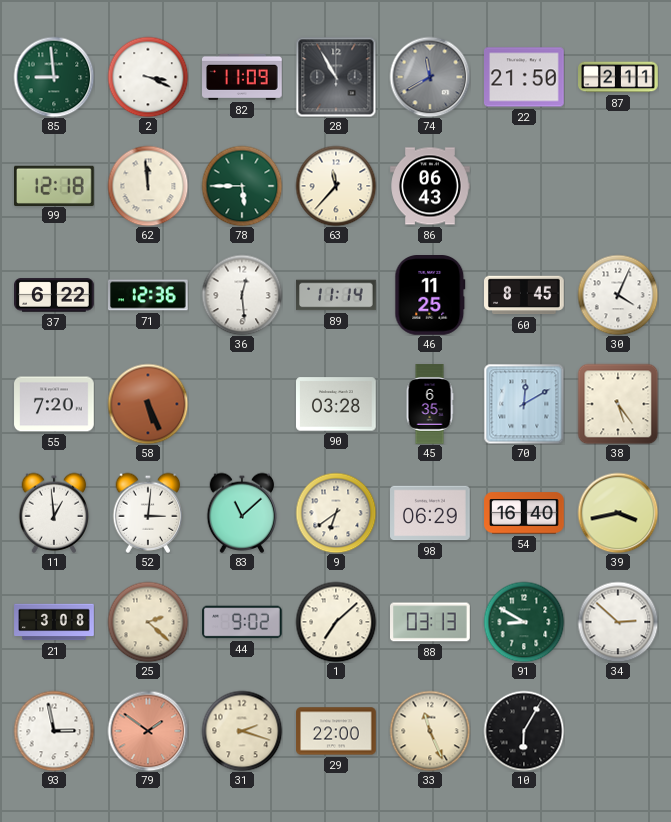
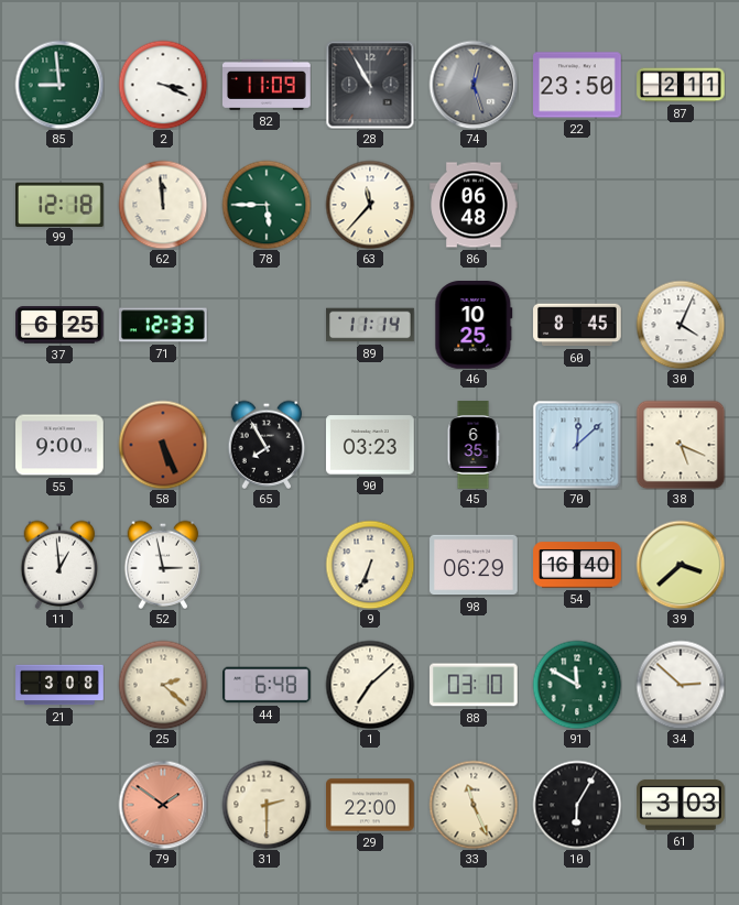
74: 11:40 -> 12:27
22: 21:50 -> 23:50
86: 06:43 -> 06:48
37: 6:22 -> 6:25
71: 12:36 -> 12:33
36: 12:29 -> none
46: 11:25 -> 10:25
55: 7:20 -> 9:00
65: none -> 7:55
90: 03:28 -> 03:23
70: 12:10 -> 12:08
38: 5:24 -> 5:19
52: 3:01 -> 2:58
83: 11:08 -> none
9: 6:39 -> 6:34
39: 3:43 -> 3:38
44: 9:02 -> 6:48
88: 03:13 -> 03:10
91: 8:50 -> 11:50
93: 2:58 -> none
31: 2:18 -> 2:30
61: none -> 3:03
